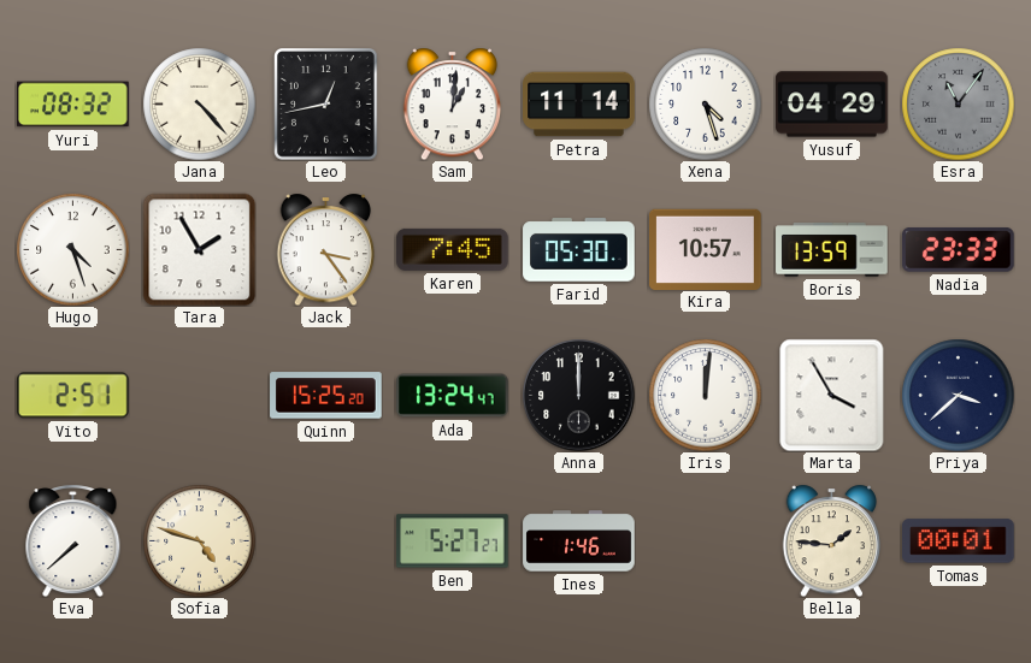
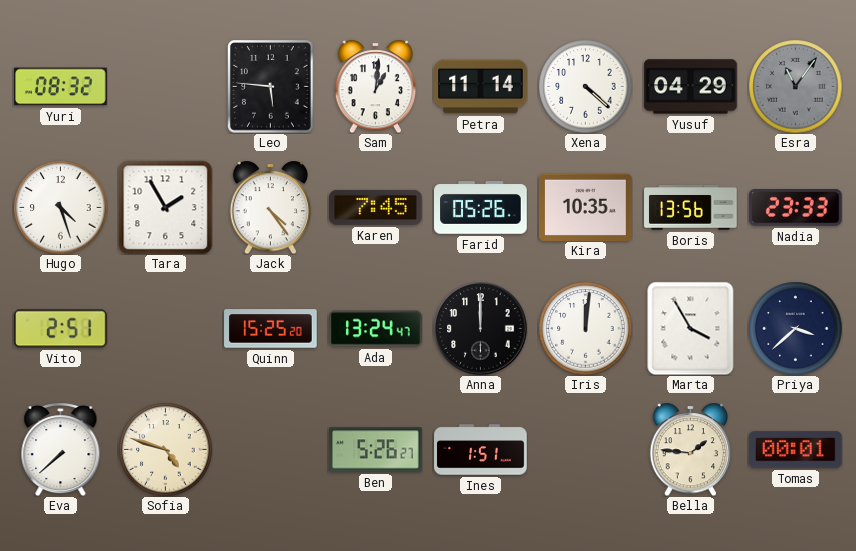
Jana: 4:23 -> none
Leo: 12:43 -> 5:46
Xena: 4:27 -> 4:22
Jack: 3:24 -> 4:24
Farid: 05:30 -> 05:26
Kira: 10:57 -> 10:35
Boris: 13:59 -> 13:56
Ben: 5:27 -> 5:26
Ines: 1:46 -> 1:51
